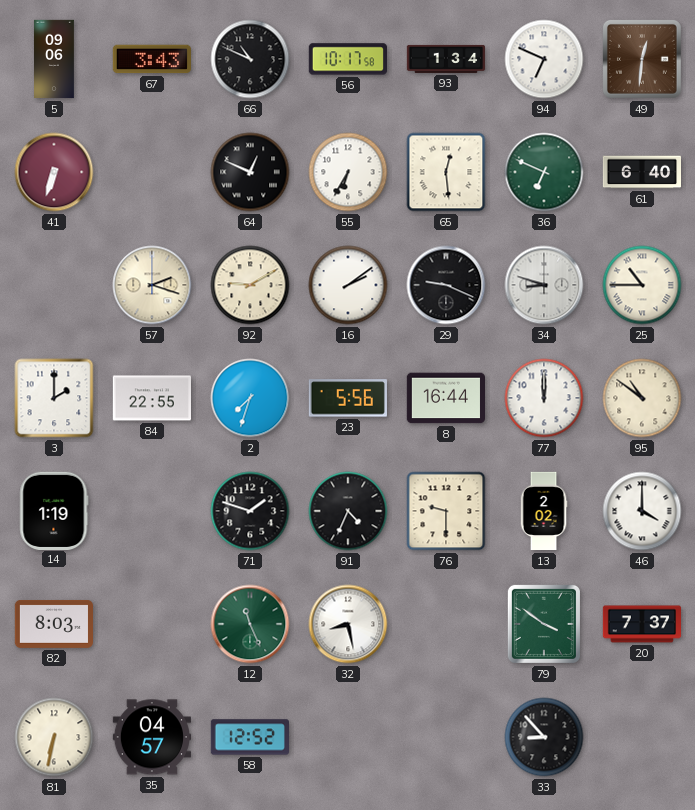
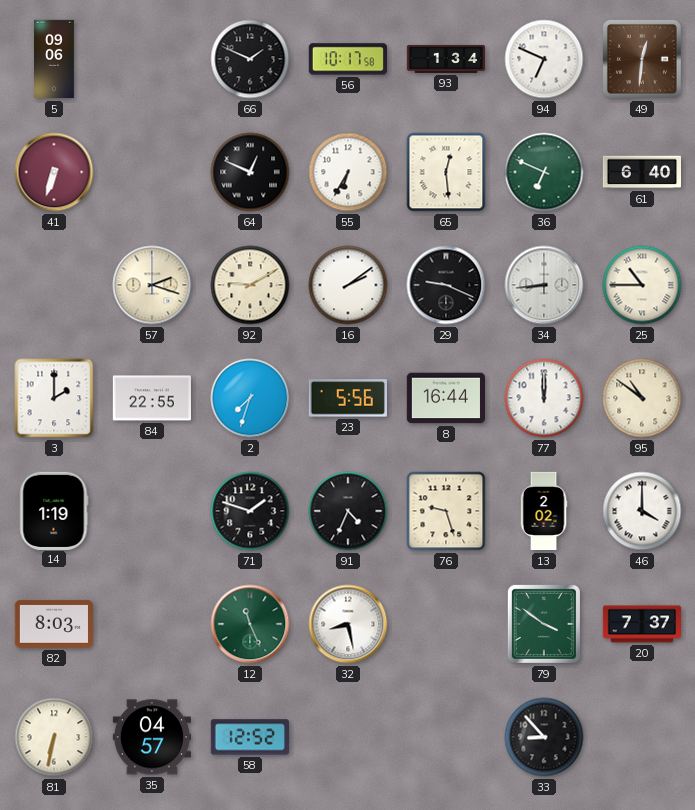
67: 3:43 -> none
66: 10:49 -> 1:49
34: 8:48 -> 8:44
76: 9:30 -> 9:27
